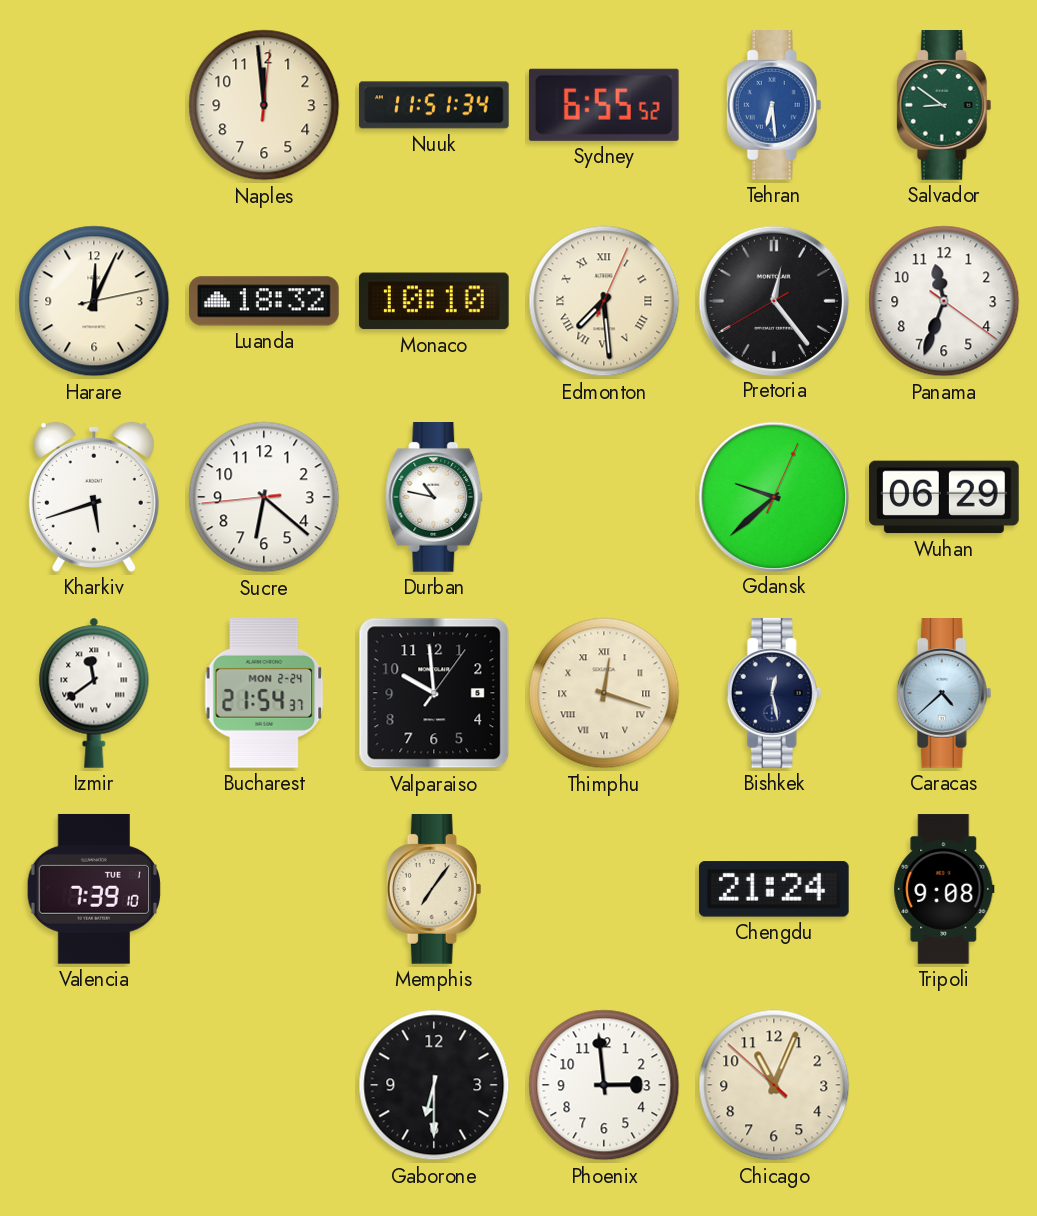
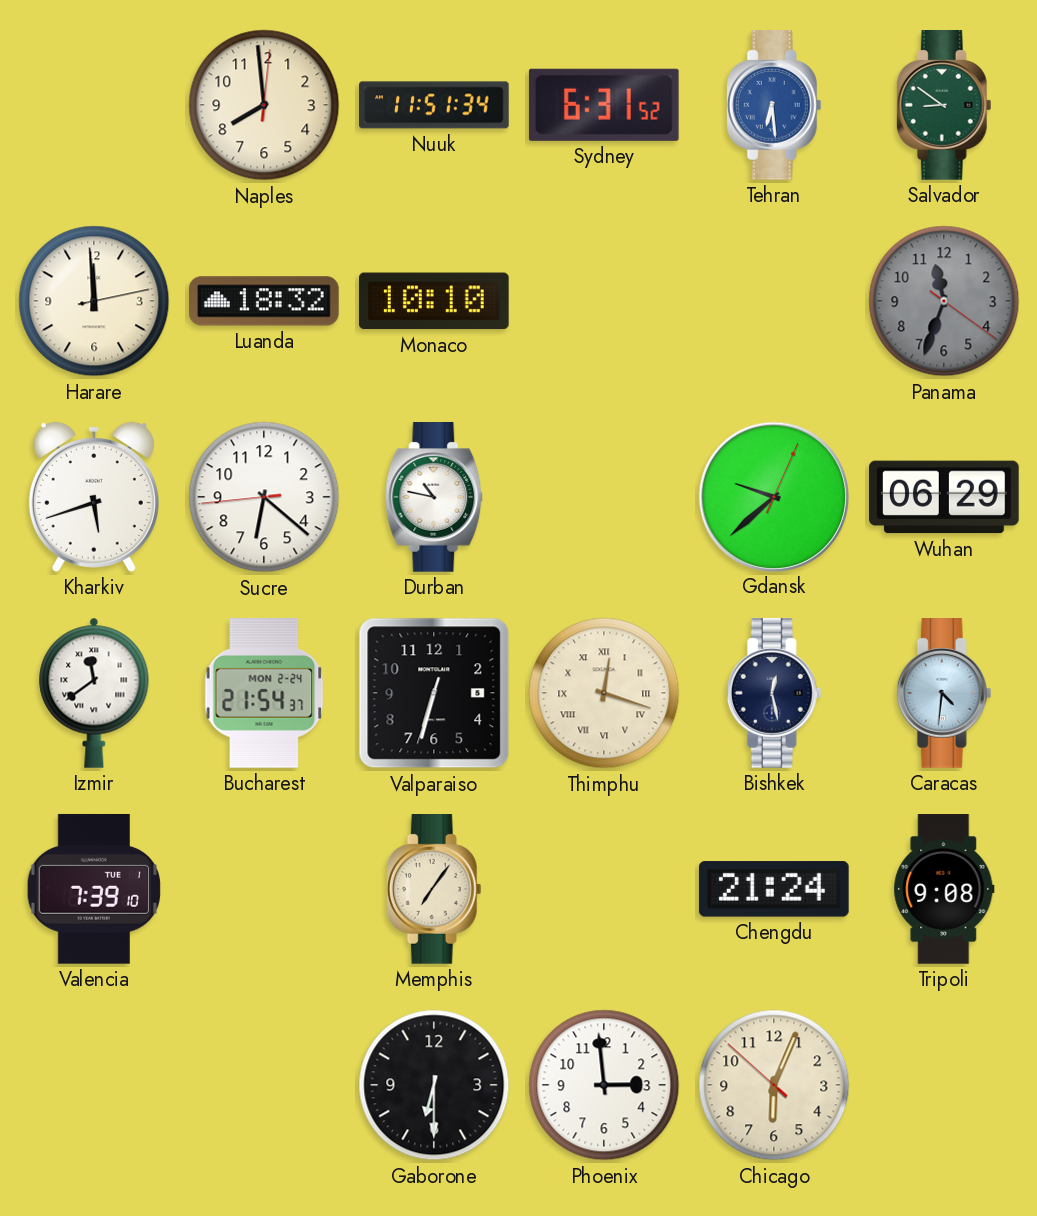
Naples: 11:59 -> 7:59
Sydney: 6:55 -> 6:31
Harare: 12:04 -> 11:59
Edmonton: 7:29 -> none
Pretoria: 12:23 -> none
Panama dial: white -> grey
Valparaiso: 9:59 -> 6:32
Caracas: 4:38 -> 4:31
Chicago: 11:03 -> 6:03
